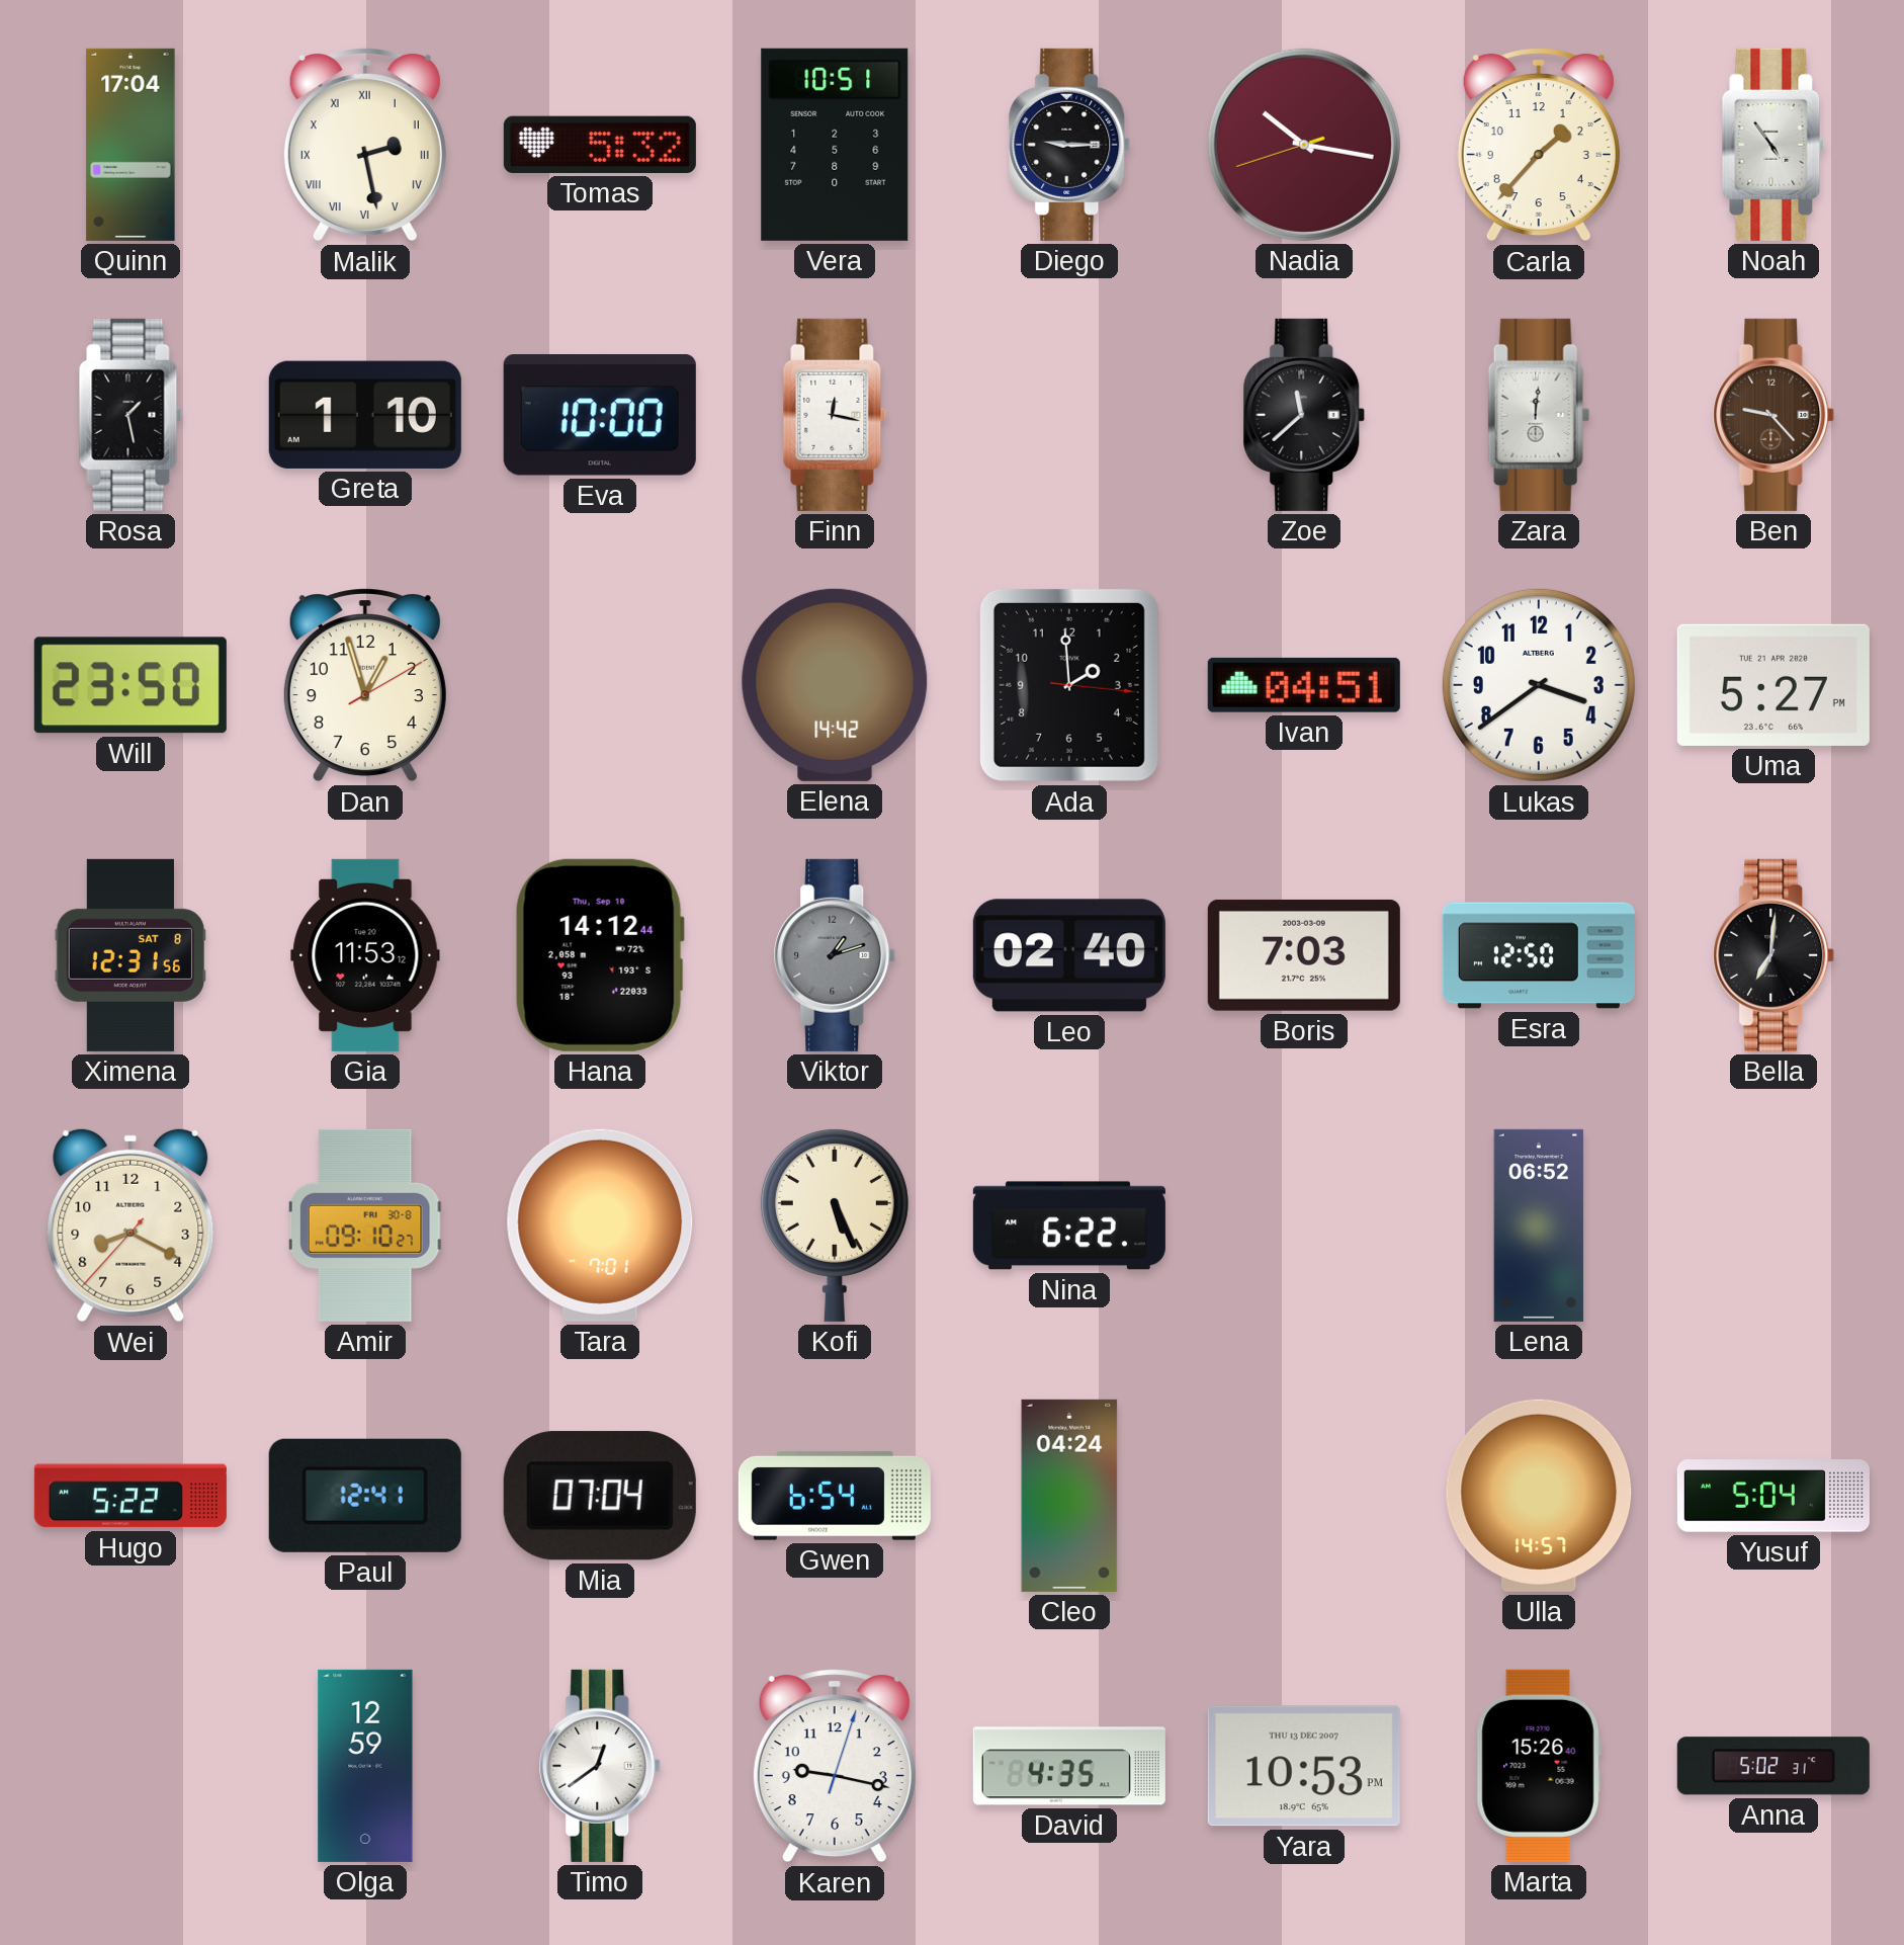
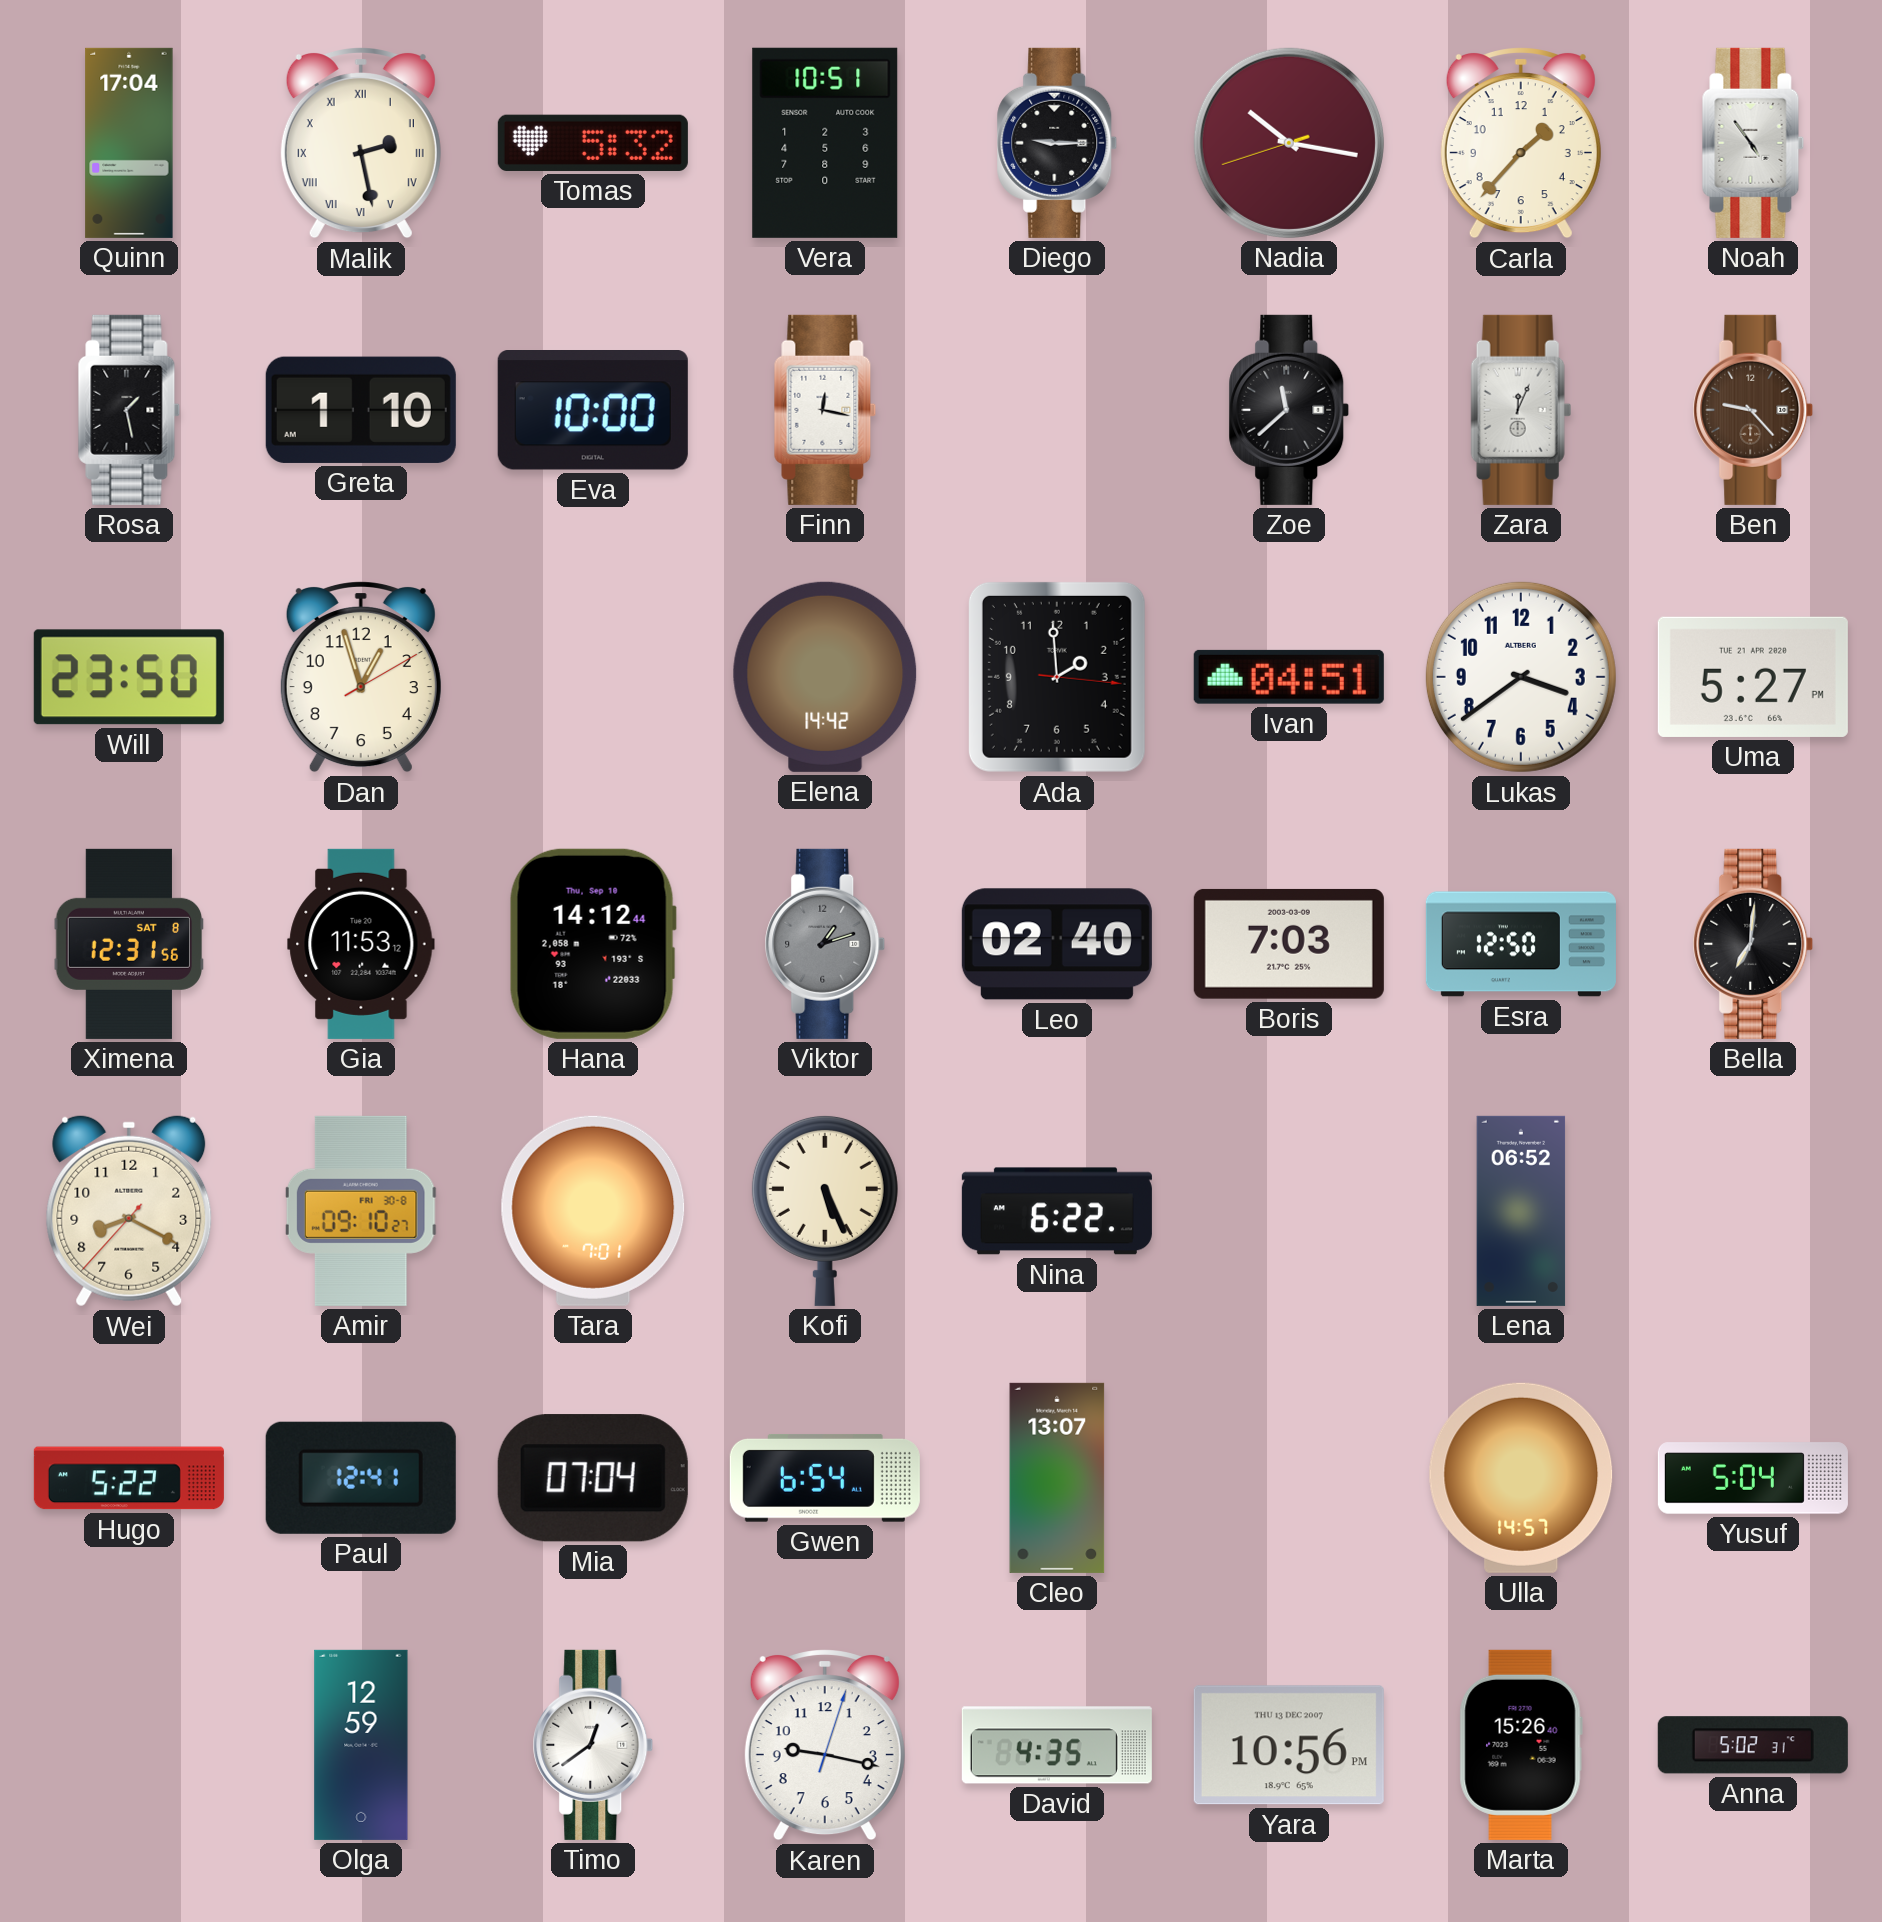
Zara: 12:01 -> 12:04
Cleo: 04:24 -> 13:07
Yara: 10:53 -> 10:56
